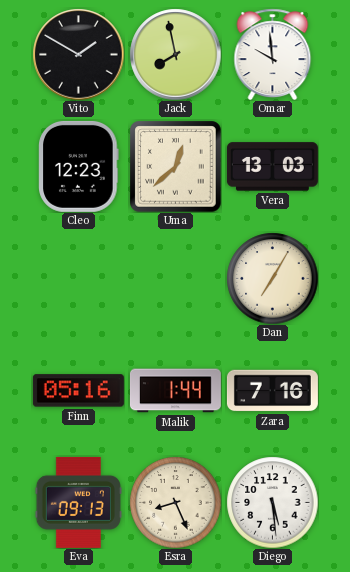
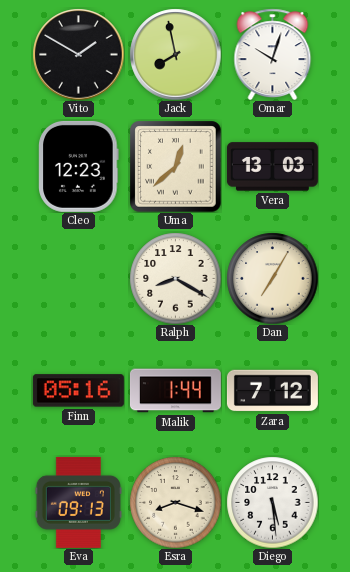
Omar: 9:59 -> 10:03
Ralph: none -> 8:20
Zara: 7:16 -> 7:12
Esra: 8:26 -> 8:18
